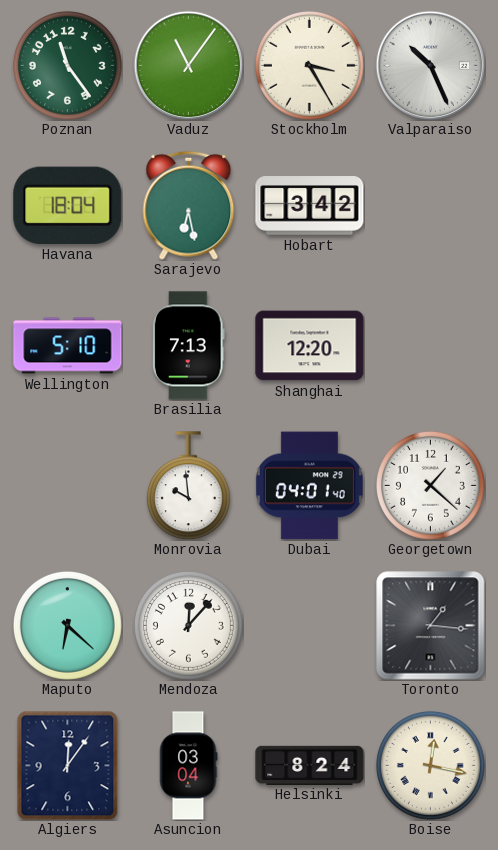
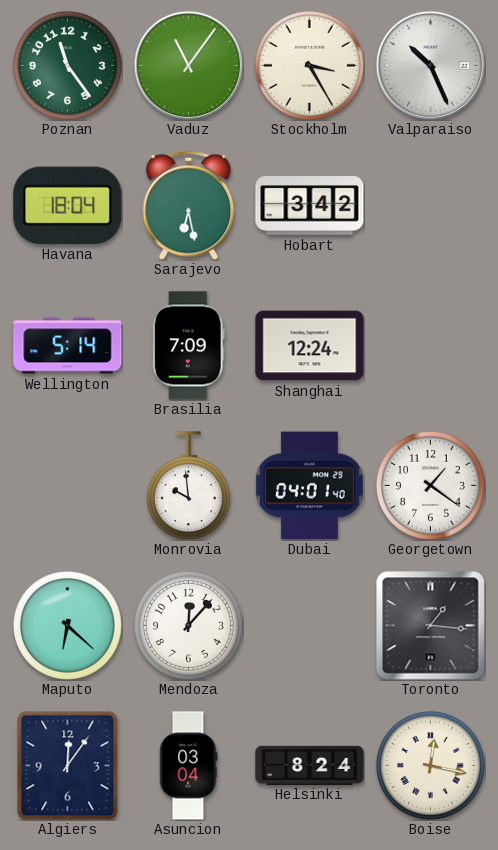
Wellington: 5:10 -> 5:14
Brasilia: 7:13 -> 7:09
Shanghai: 12:20 -> 12:24
Georgetown: 1:22 -> 1:21
